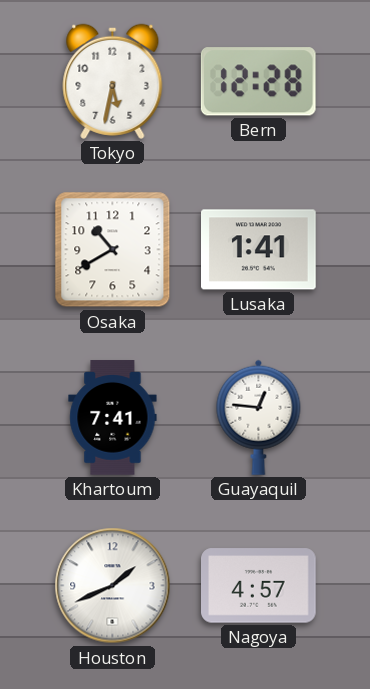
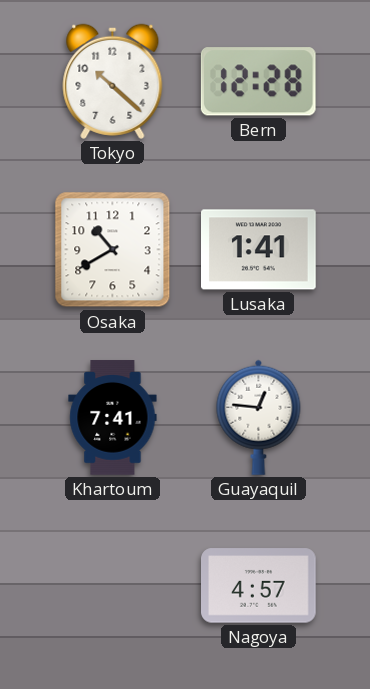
Tokyo: 5:32 -> 10:22
Houston: 1:41 -> none
